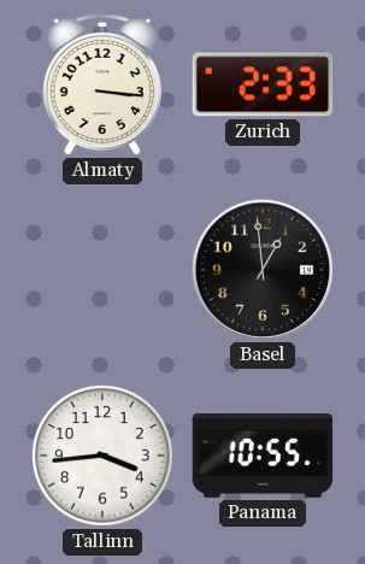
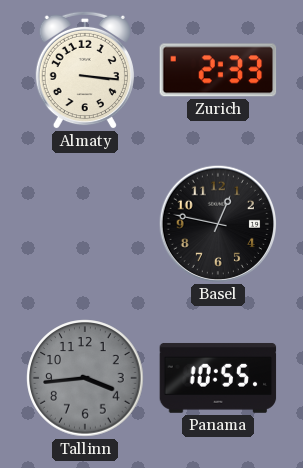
Basel: 12:59 -> 12:47
Tallinn dial: white -> grey
